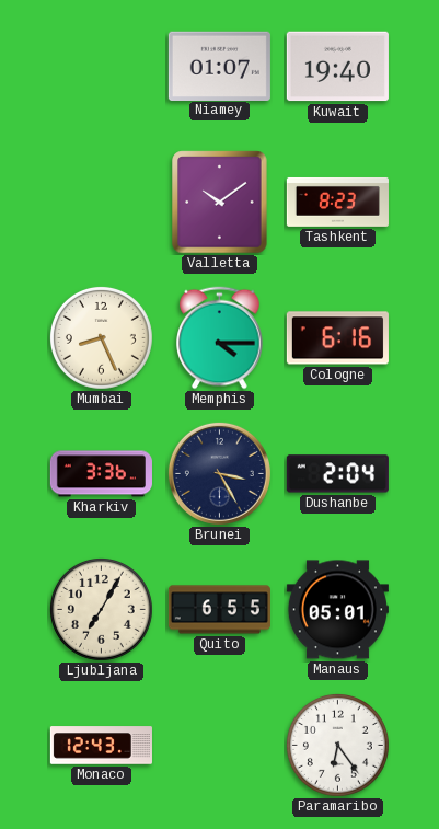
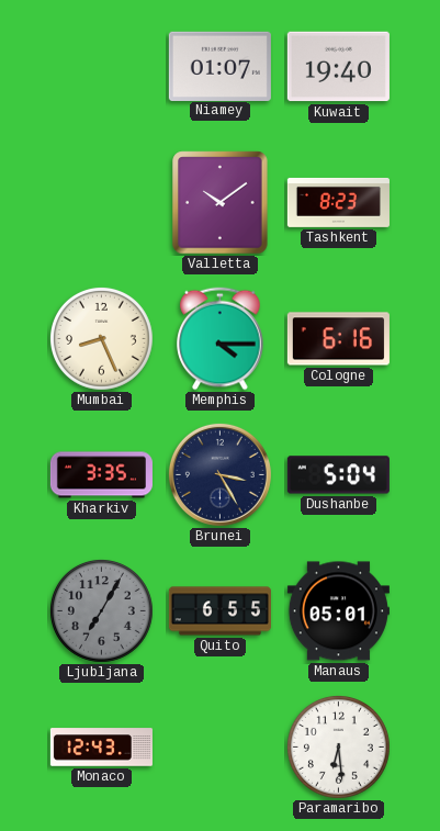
Kharkiv: 3:36 -> 3:35
Dushanbe: 2:04 -> 5:04
Ljubljana dial: cream -> grey
Paramaribo: 6:24 -> 6:29
